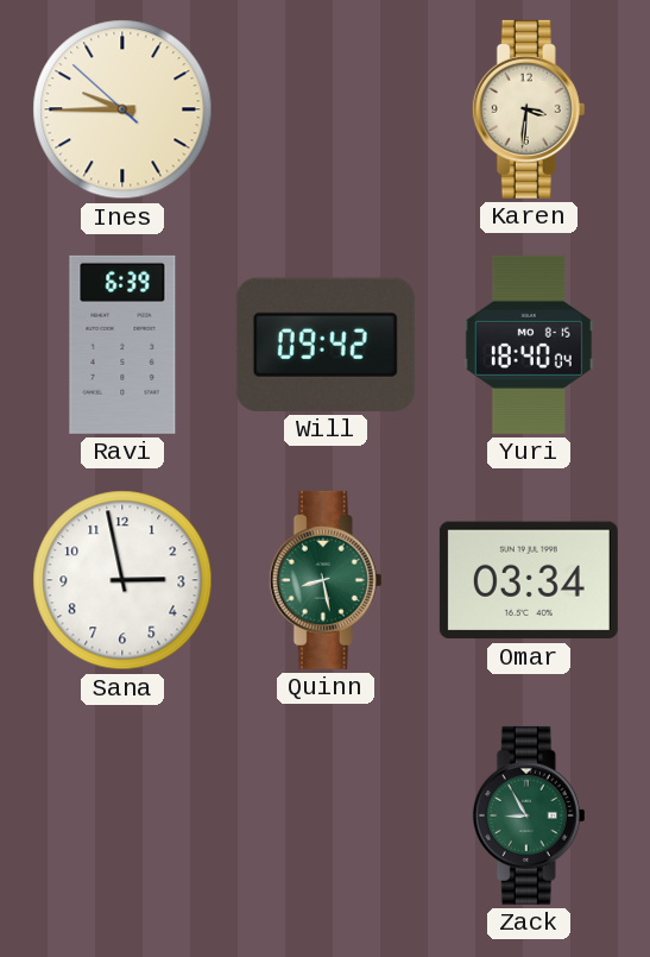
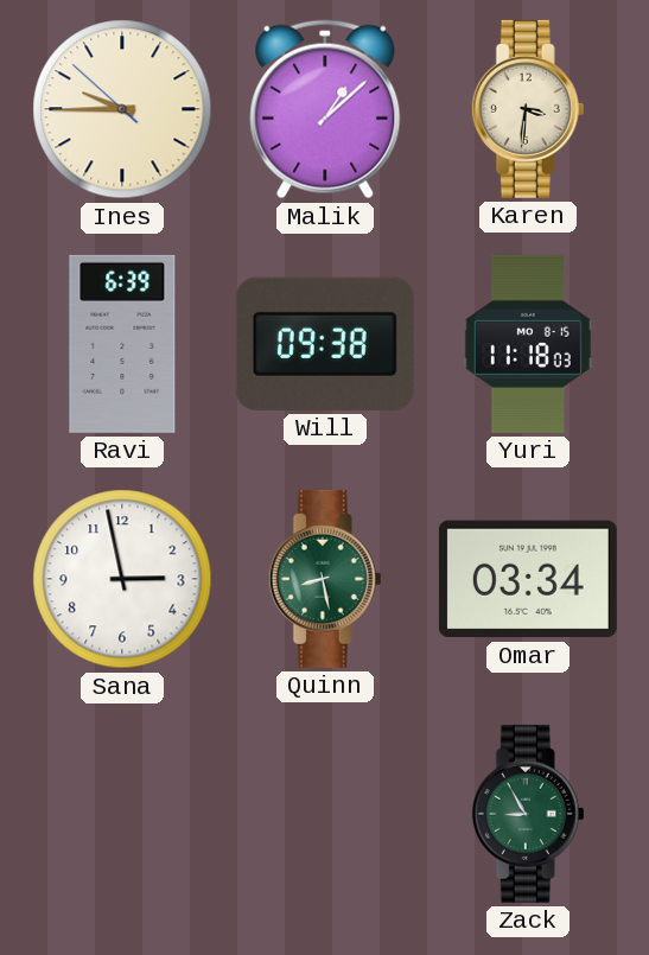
Malik: none -> 1:08
Will: 09:42 -> 09:38
Yuri: 18:40 -> 11:18
